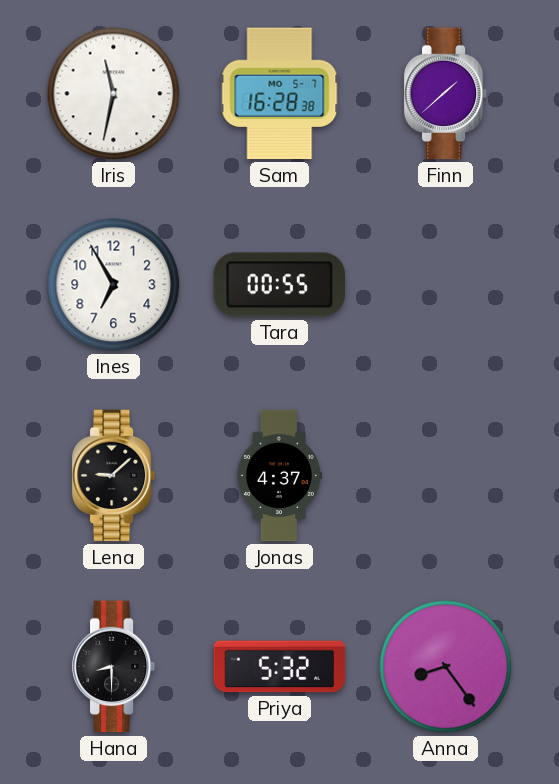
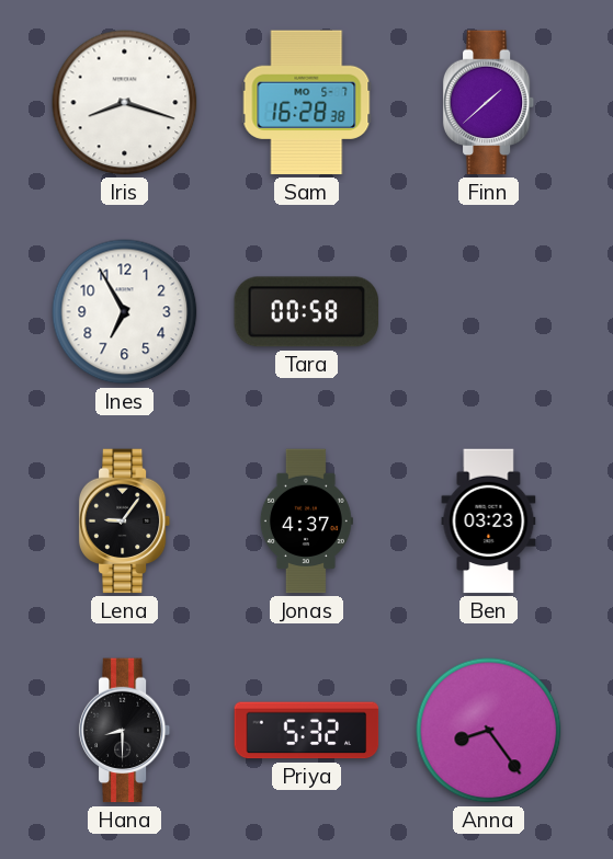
Iris: 11:32 -> 8:18
Tara: 00:55 -> 00:58
Lena: 9:08 -> 9:06
Ben: none -> 03:23
